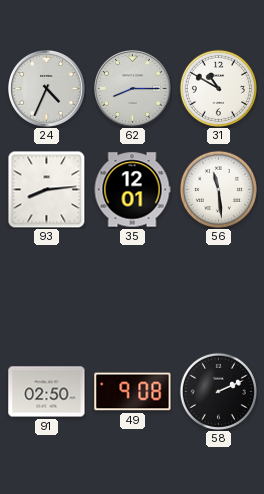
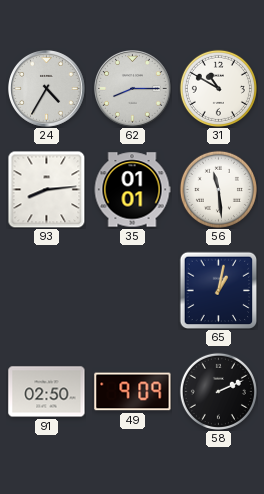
24: 4:34 -> 4:35
35: 12:01 -> 01:01
65: none -> 1:02
49: 9:08 -> 9:09
